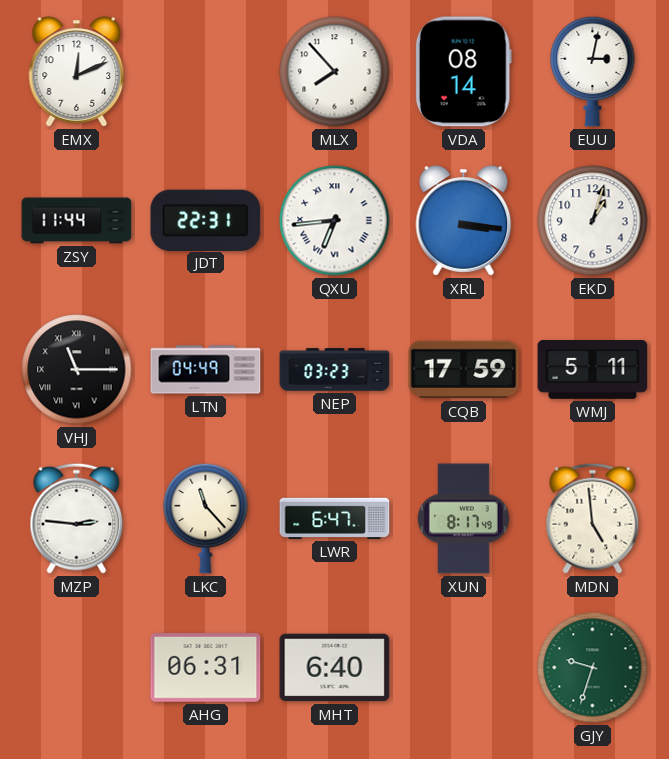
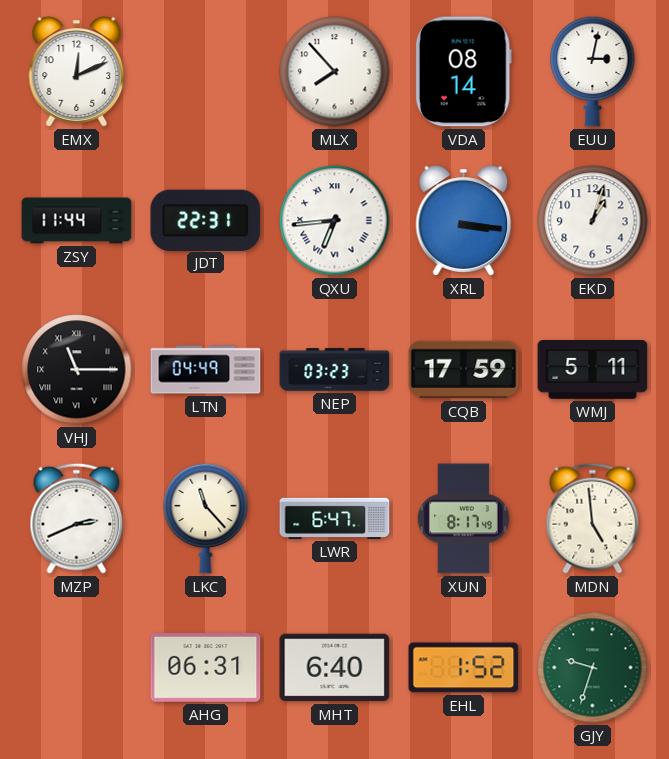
MZP: 2:46 -> 2:41
EHL: none -> 1:52
